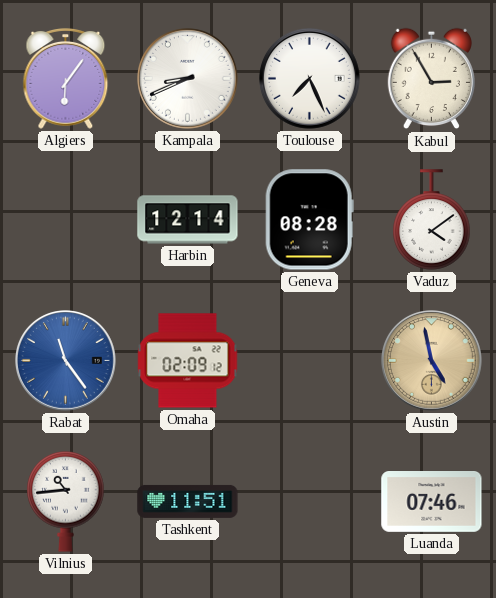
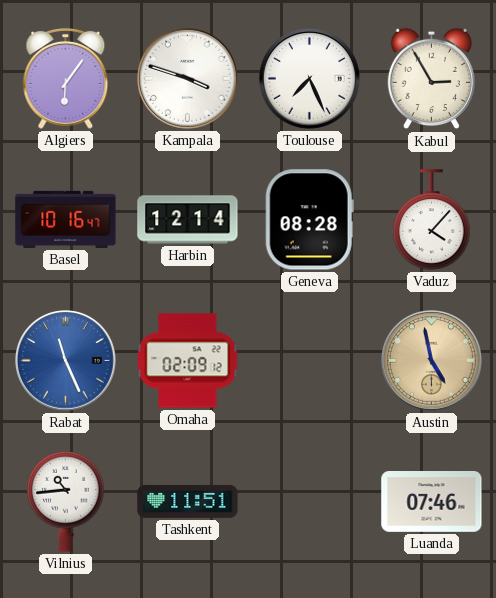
Kampala: 8:41 -> 3:48
Basel: none -> 10:16
Vaduz: 4:09 -> 4:07
Rabat: 11:24 -> 11:26
